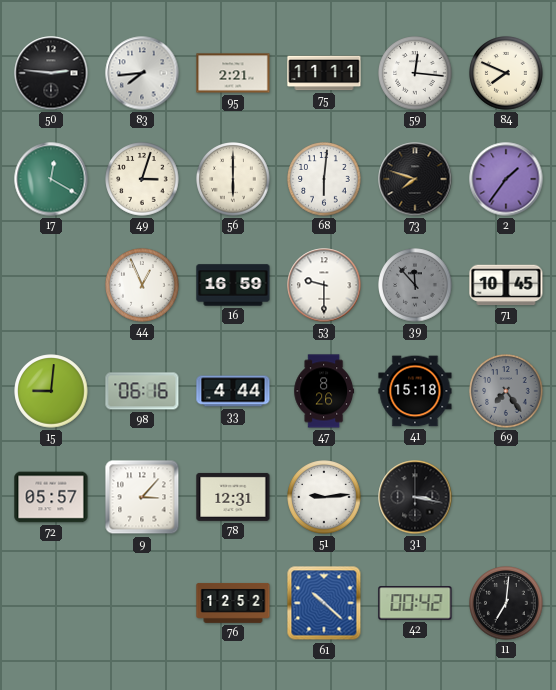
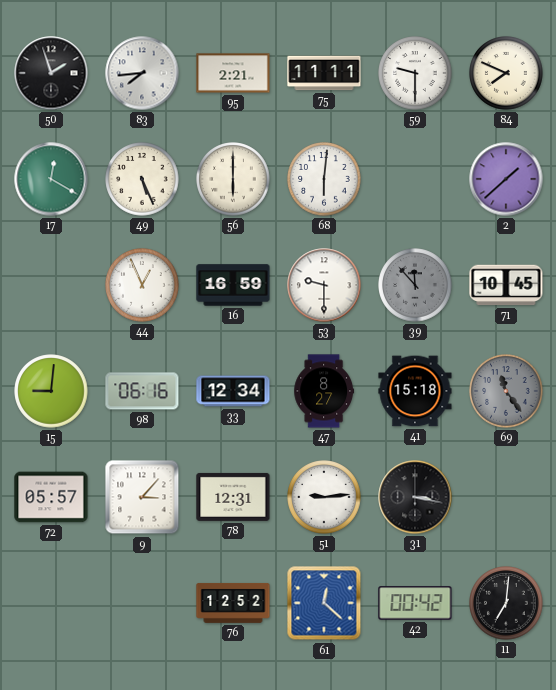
50: 2:46 -> 1:57
59: 12:16 -> 9:30
49: 3:03 -> 5:26
73: 7:48 -> none
2: 1:36 -> 1:38
33: 4:44 -> 12:34
47: 8:26 -> 8:27
69: 7:24 -> 11:24
61: 10:22 -> 12:22
